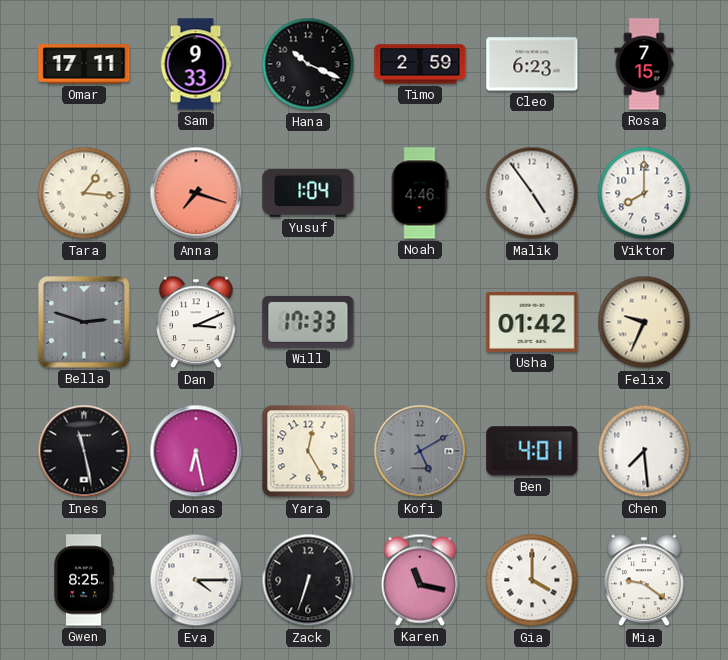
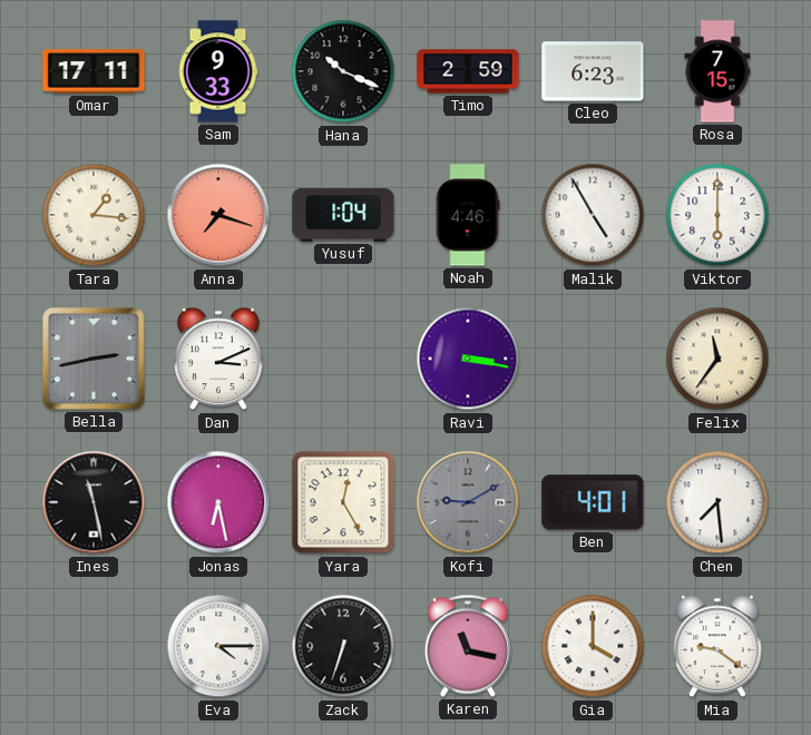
Malik: 4:54 -> 4:55
Viktor: 8:00 -> 6:00
Bella: 2:48 -> 2:43
Will: 17:33 -> none
Ravi: none -> 3:17
Usha: 01:42 -> none
Felix: 9:34 -> 11:36
Kofi: 5:10 -> 9:10
Gwen: 8:25 -> none
